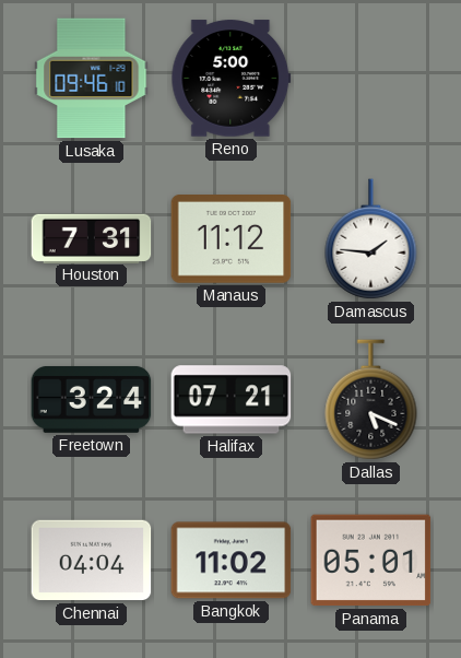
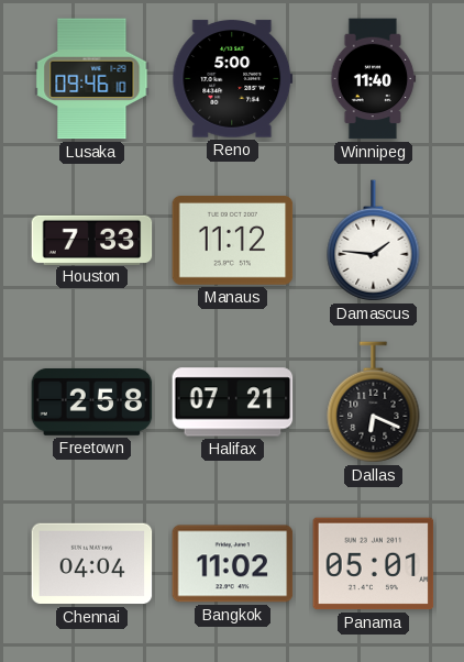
Winnipeg: none -> 11:40
Houston: 7:31 -> 7:33
Freetown: 3:24 -> 2:58
Dallas: 5:19 -> 6:19
